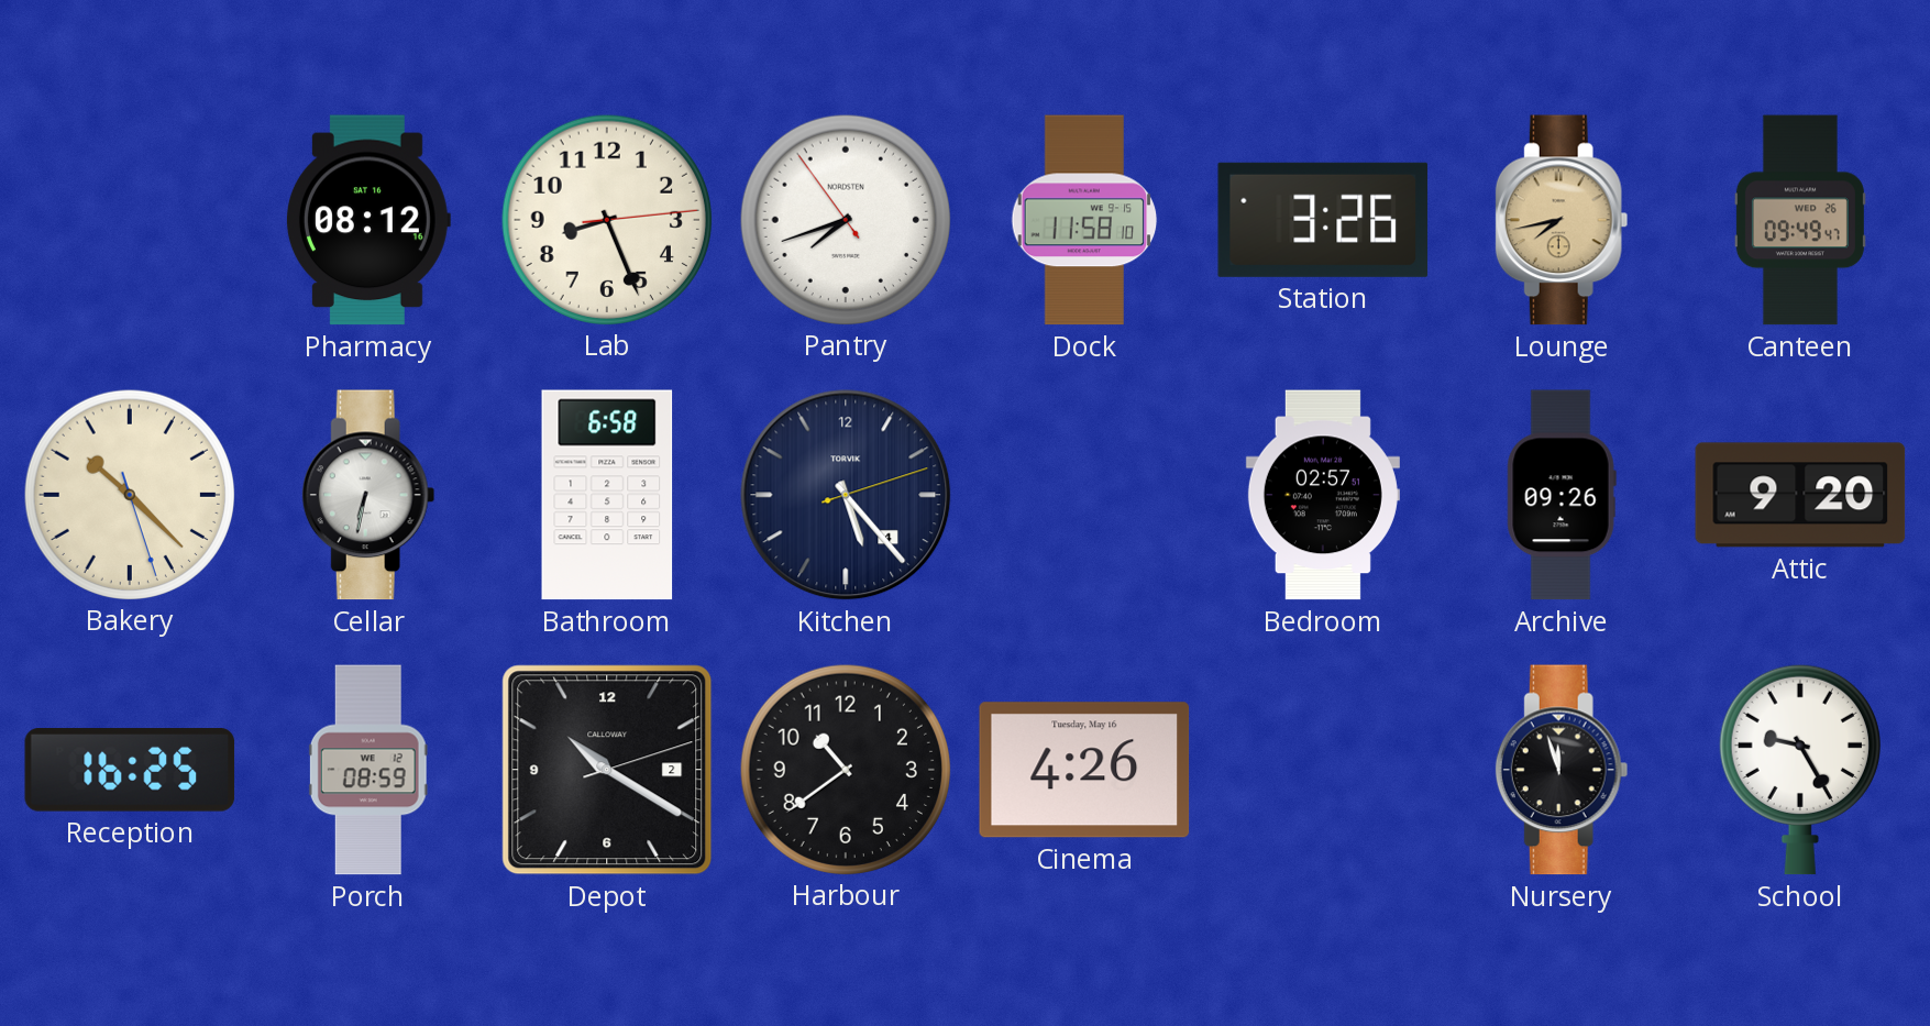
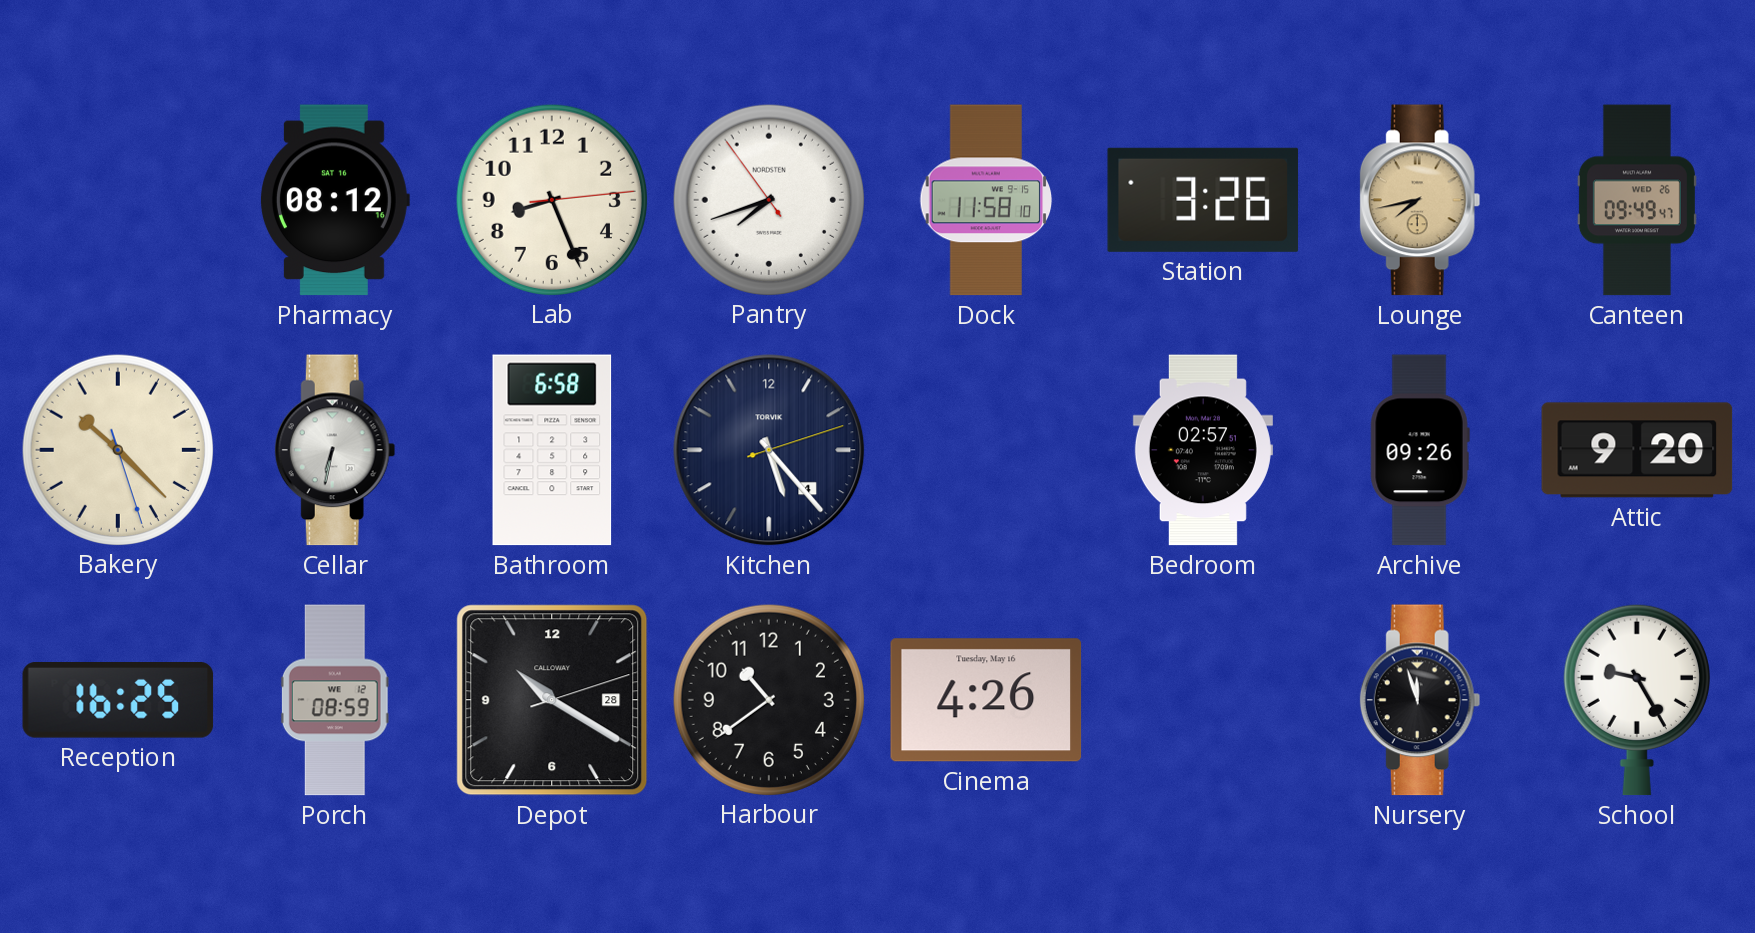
Depot date: 2 -> 28
